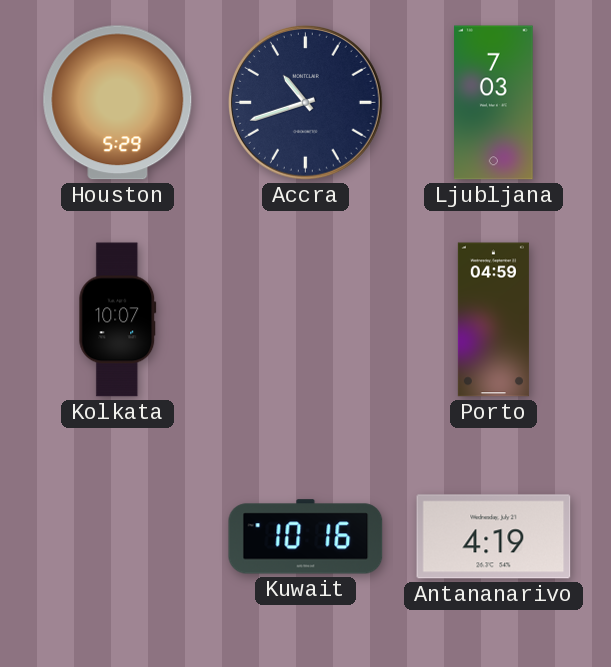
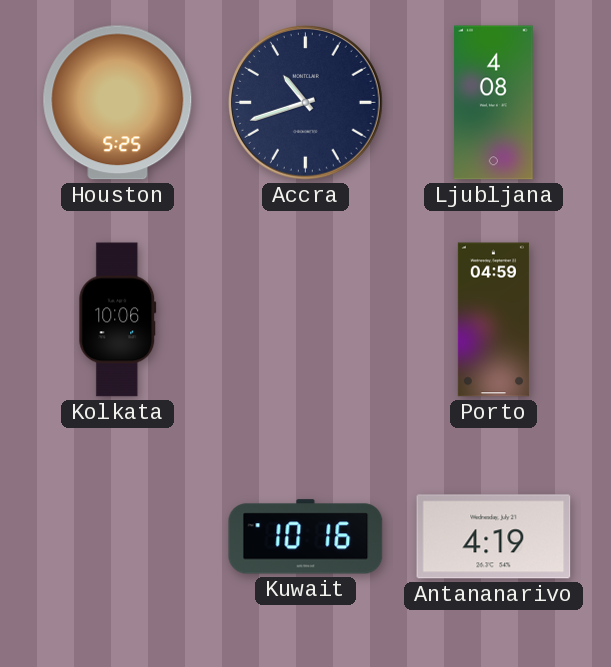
Houston: 5:29 -> 5:25
Ljubljana: 7:03 -> 4:08
Kolkata: 10:07 -> 10:06
